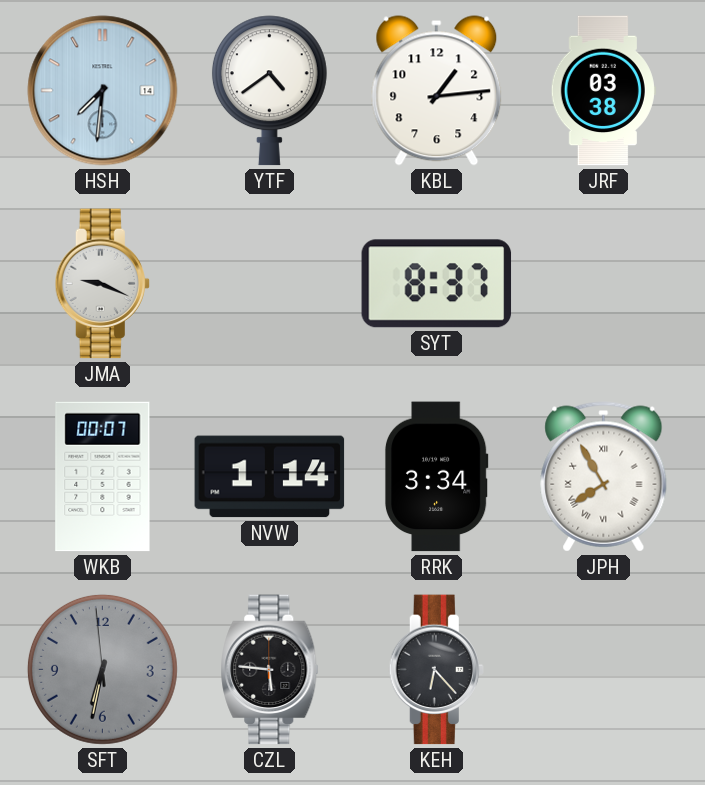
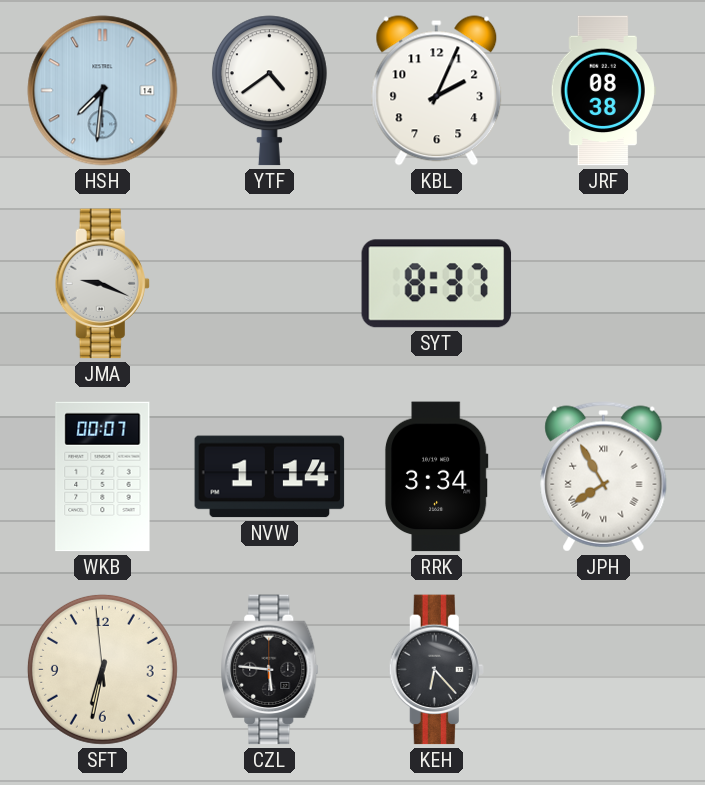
KBL: 1:14 -> 2:04
JRF: 03:38 -> 08:38
SFT dial: grey -> cream
